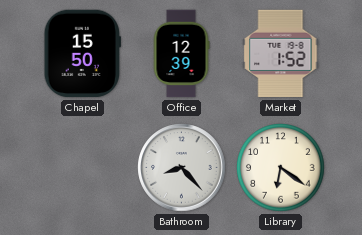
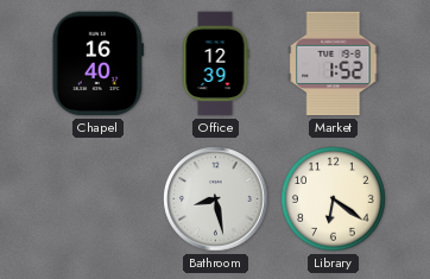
Chapel: 15:50 -> 16:40
Bathroom: 8:23 -> 8:28
